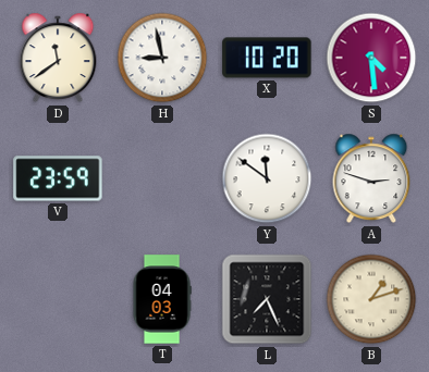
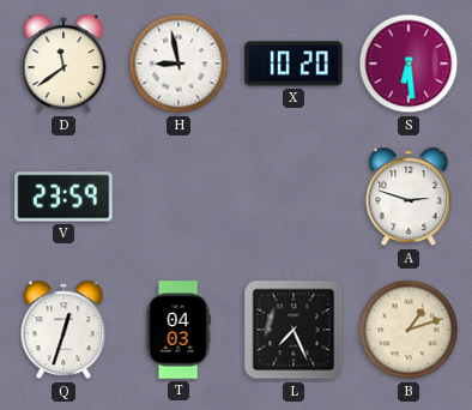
S: 4:29 -> 6:29
Y: 11:51 -> none
Q: none -> 12:33
